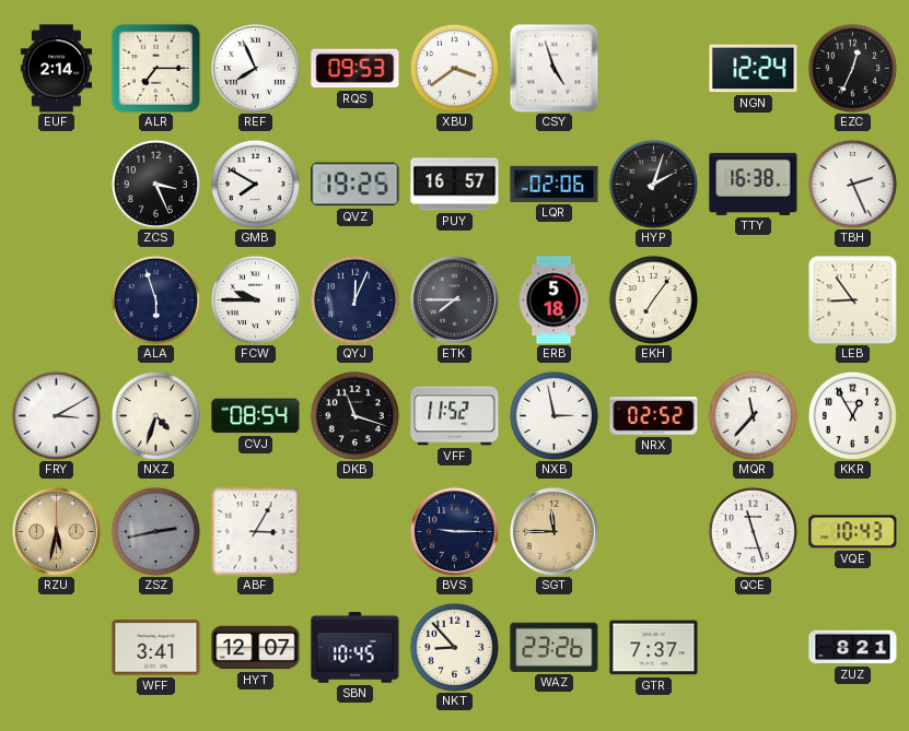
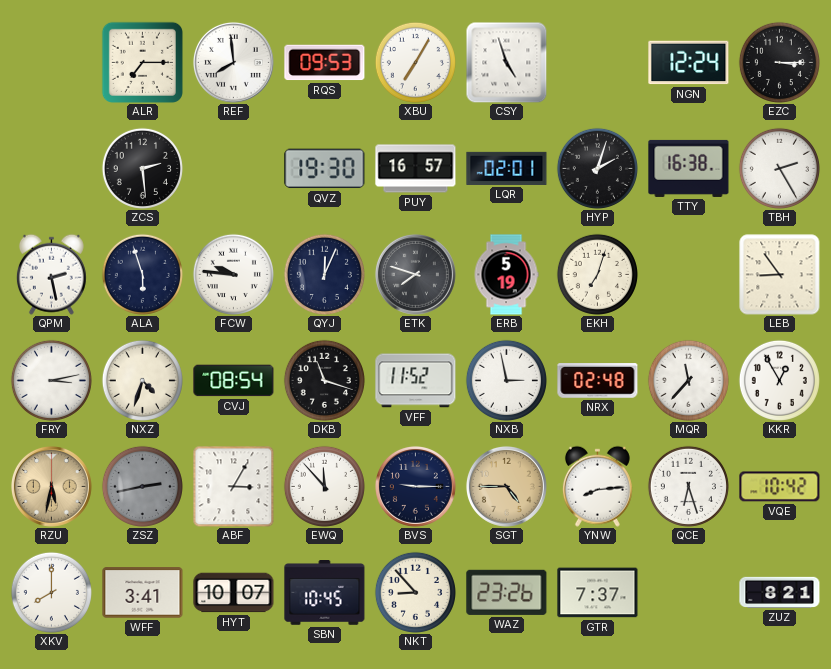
EUF: 2:14 -> none
REF: 7:56 -> 7:59
XBU: 3:39 -> 7:05
EZC: 12:34 -> 3:15
ZCS: 3:26 -> 2:29
GMB: 7:50 -> none
QVZ: 19:25 -> 19:30
LQR: 02:06 -> 02:01
TBH: 2:26 -> 2:25
QPM: none -> 2:28
FCW: 9:45 -> 9:46
ETK: 7:45 -> 7:48
ERB: 5:18 -> 5:19
EKH: 7:06 -> 7:03
FRY: 3:10 -> 3:13
NRX: 02:52 -> 02:48
EWQ: none -> 11:53
SGT: 11:45 -> 4:45
YNW: none -> 8:14
QCE: 11:27 -> 6:27
VQE: 10:43 -> 10:42
XKV: none -> 8:00
HYT: 12:07 -> 10:07
